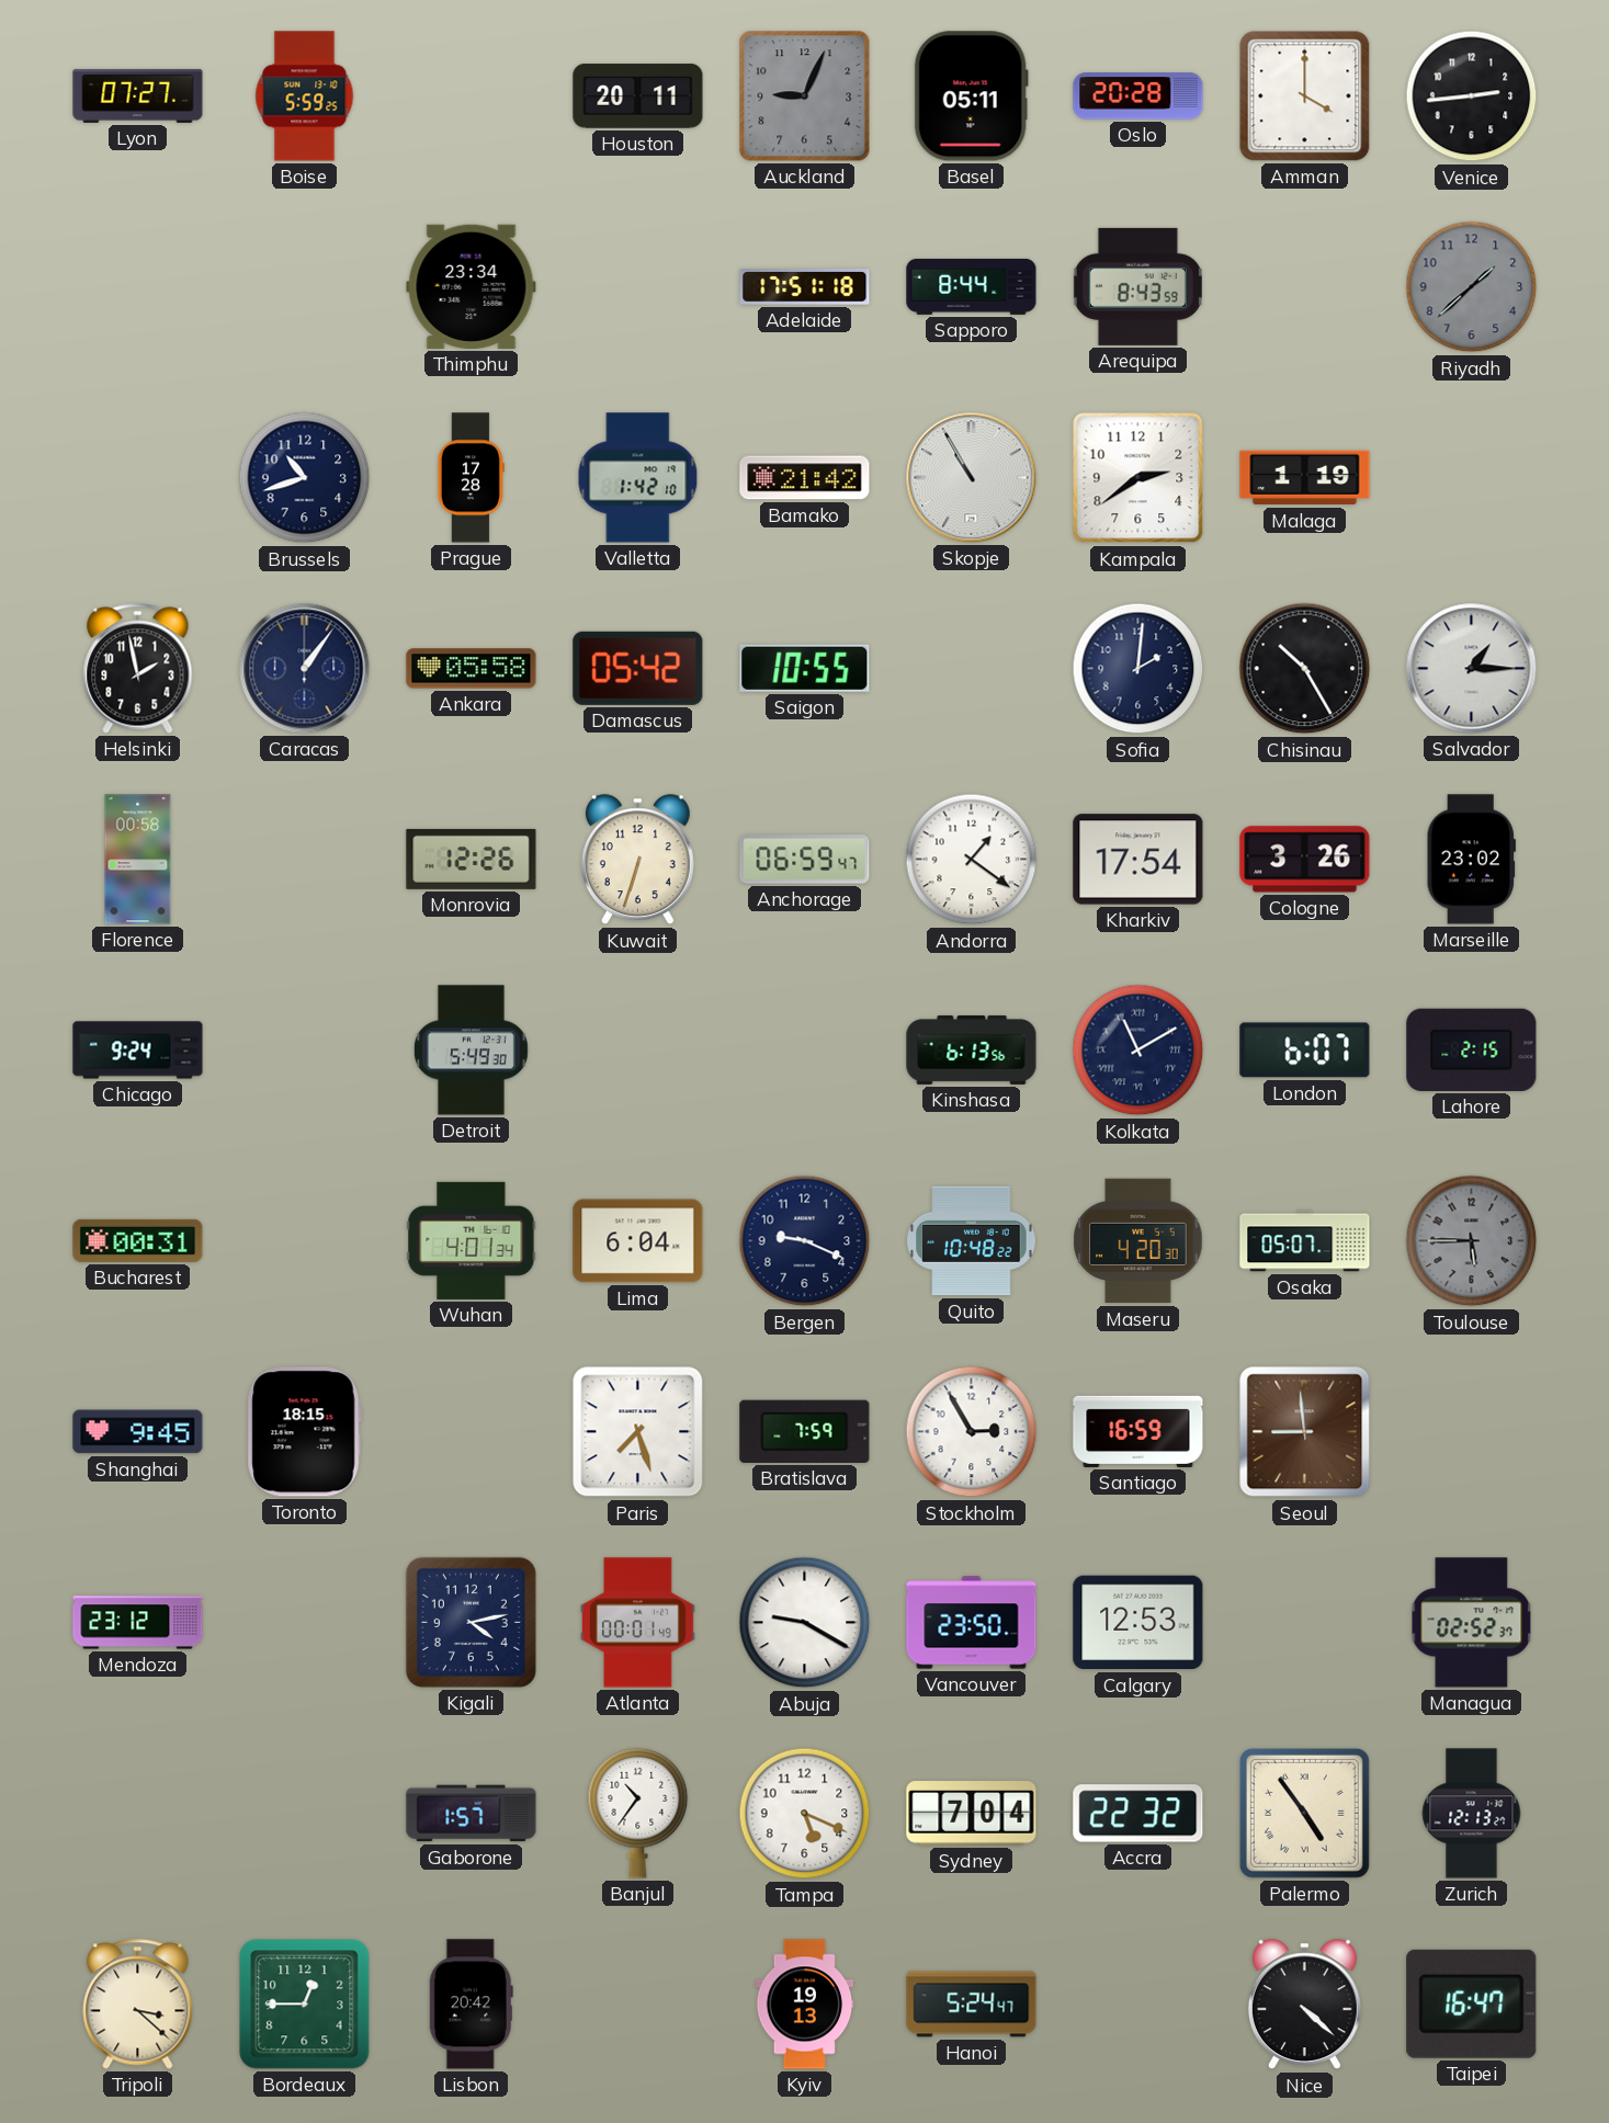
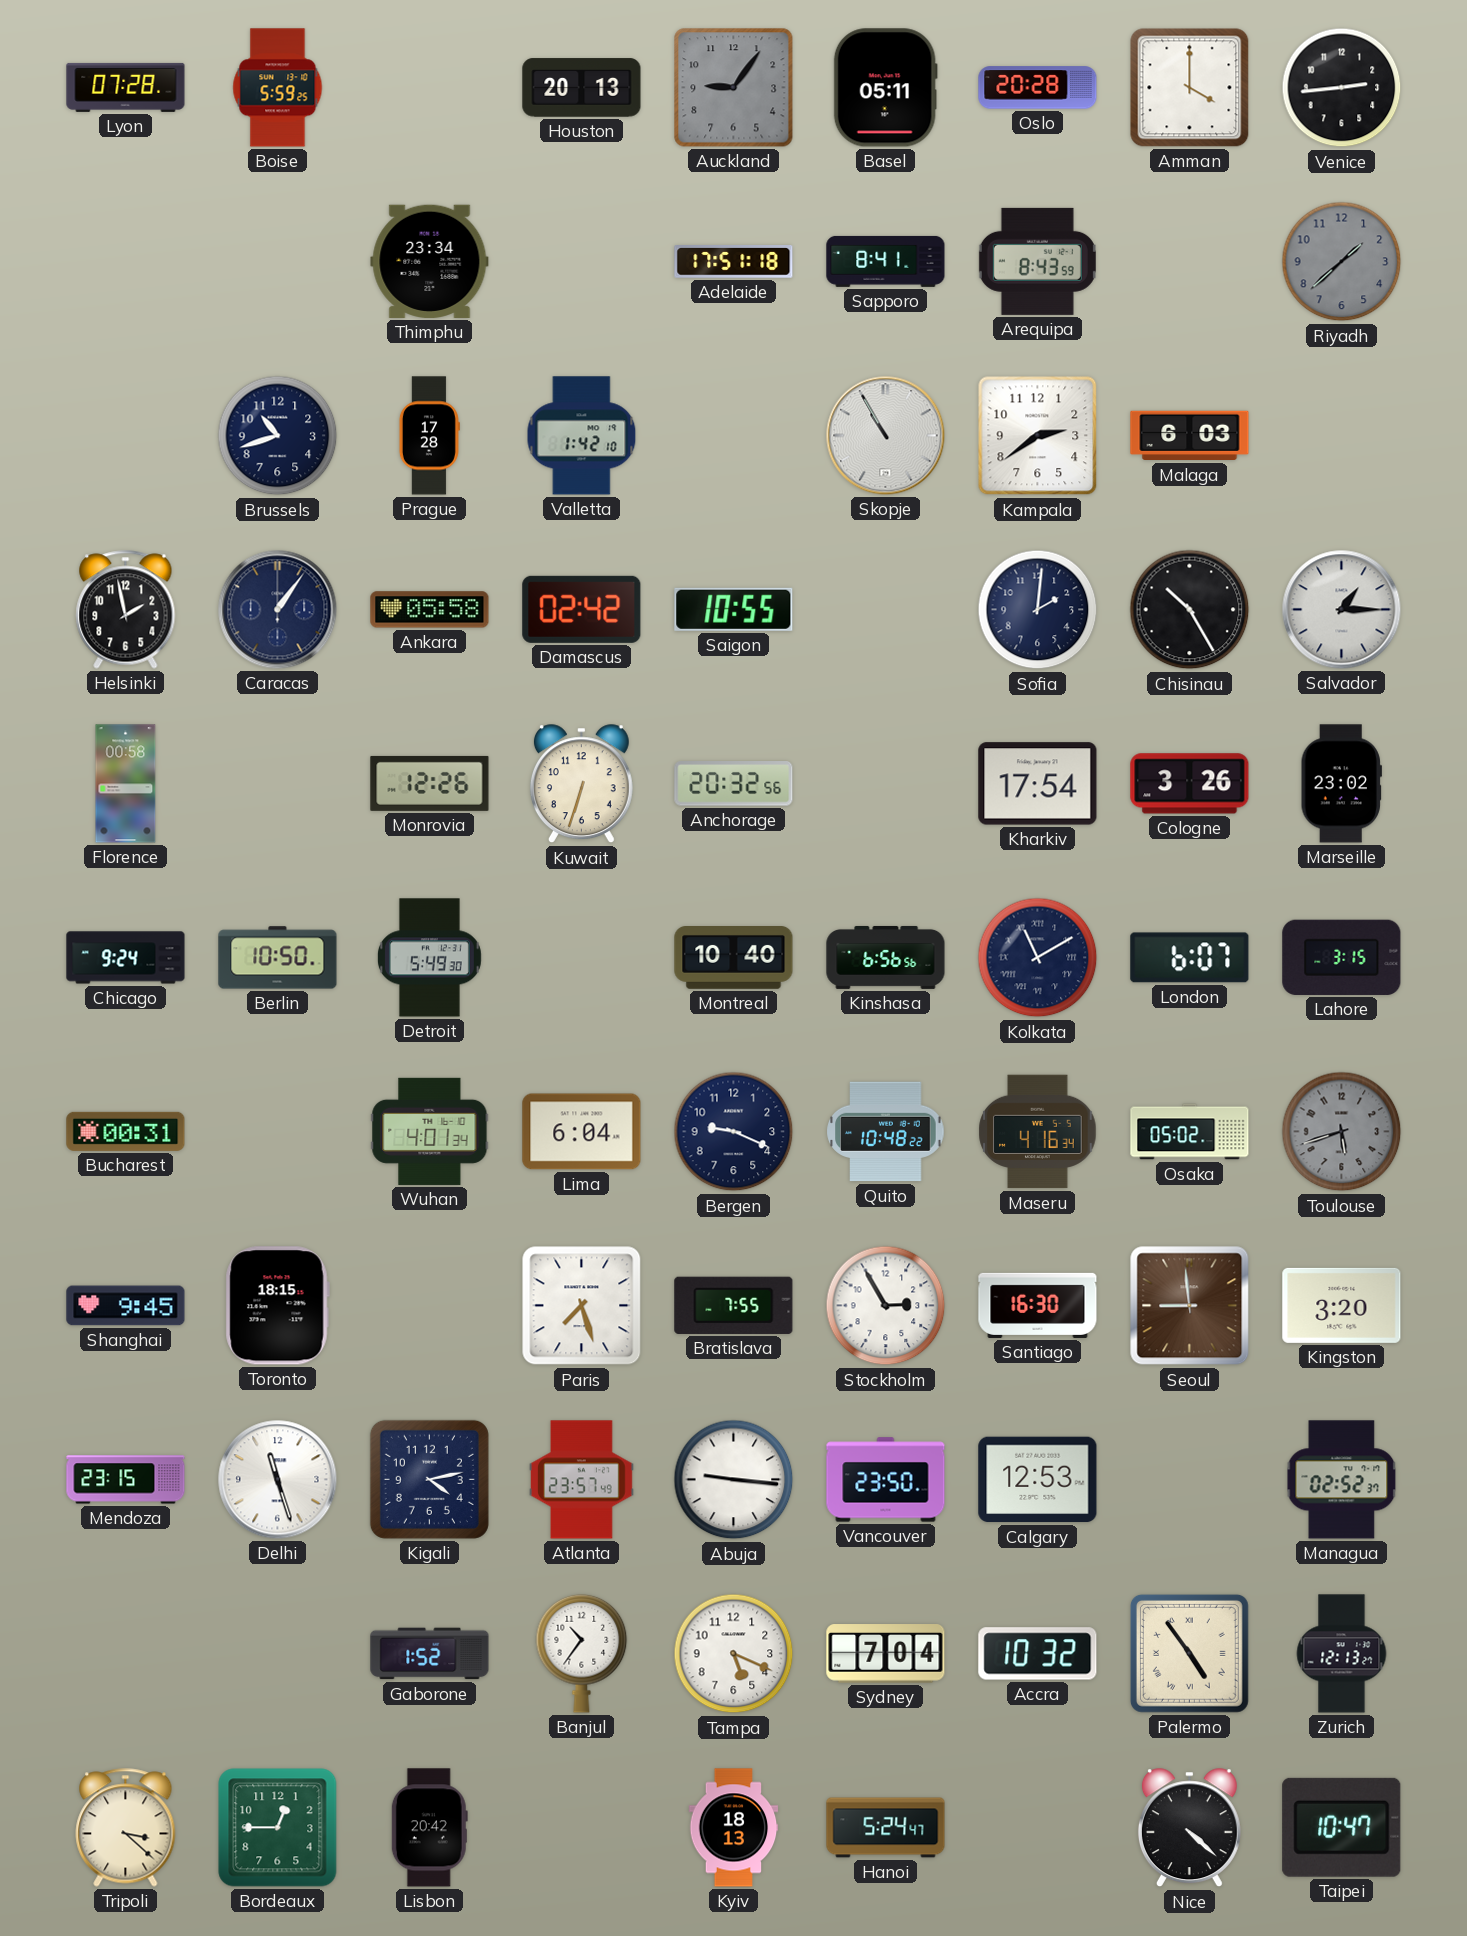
Lyon: 07:27 -> 07:28
Houston: 20:11 -> 20:13
Auckland: 9:04 -> 9:06
Sapporo: 8:44 -> 8:41
Bamako: 21:42 -> none
Malaga: 1:19 -> 6:03
Damascus: 05:42 -> 02:42
Anchorage: 06:59 -> 20:32
Andorra: 1:21 -> none
Berlin: none -> 10:50
Montreal: none -> 10:40
Kinshasa: 6:13 -> 6:56
Lahore: 2:15 -> 3:15
Maseru: 4:20 -> 4:16
Osaka: 05:07 -> 05:02
Toulouse: 5:45 -> 5:42
Bratislava: 7:59 -> 7:55
Santiago: 16:59 -> 16:30
Kingston: none -> 3:20
Mendoza: 23:12 -> 23:15
Delhi: none -> 11:27
Atlanta: 00:01 -> 23:57
Abuja: 9:20 -> 9:16
Gaborone: 1:57 -> 1:52
Accra: 22:32 -> 10:32
Kyiv: 19:13 -> 18:13
Taipei: 16:47 -> 10:47
